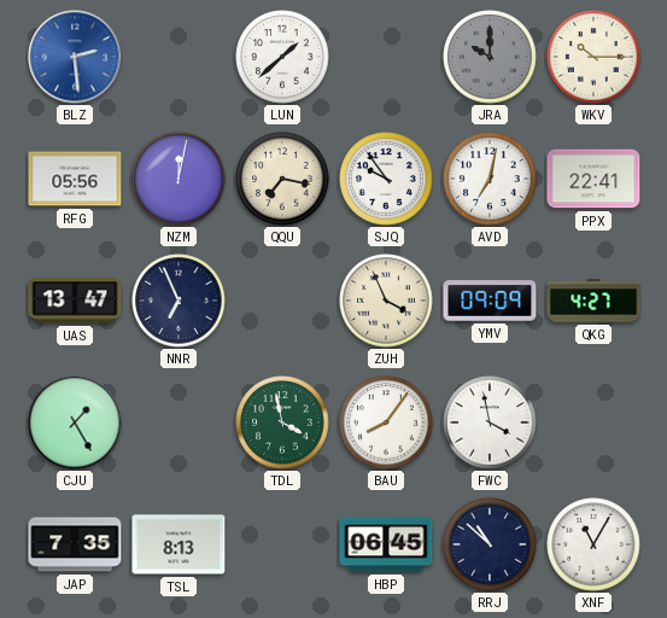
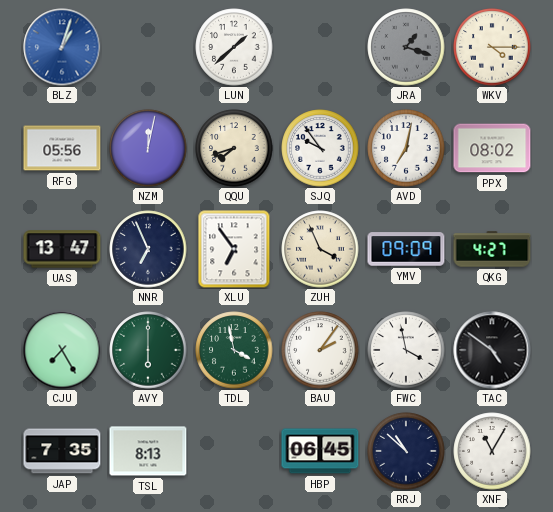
BLZ: 2:29 -> 1:03
JRA: 10:00 -> 1:18
WKV: 10:15 -> 4:15
QQU: 7:17 -> 7:42
PPX: 22:41 -> 08:02
XLU: none -> 6:54
CJU: 1:25 -> 7:25
AVY: none -> 6:00
BAU: 8:06 -> 2:06
TAC: none -> 4:51
